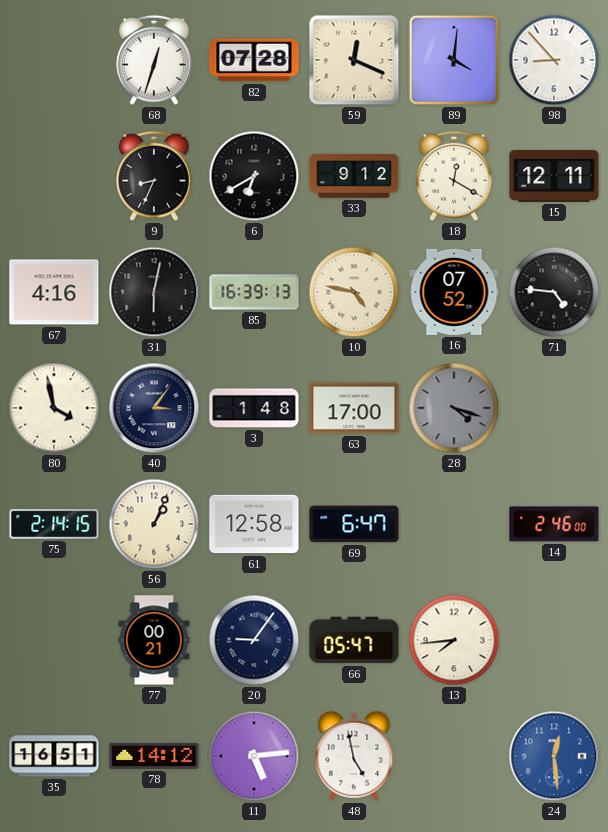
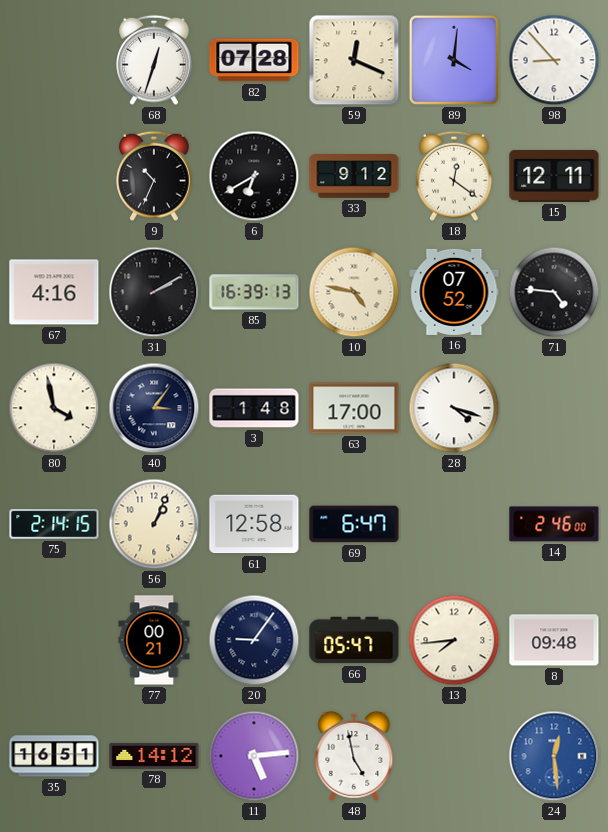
9: 8:34 -> 10:34
18: 12:20 -> 12:21
31: 6:02 -> 2:10
28 dial: grey -> white
8: none -> 09:48
